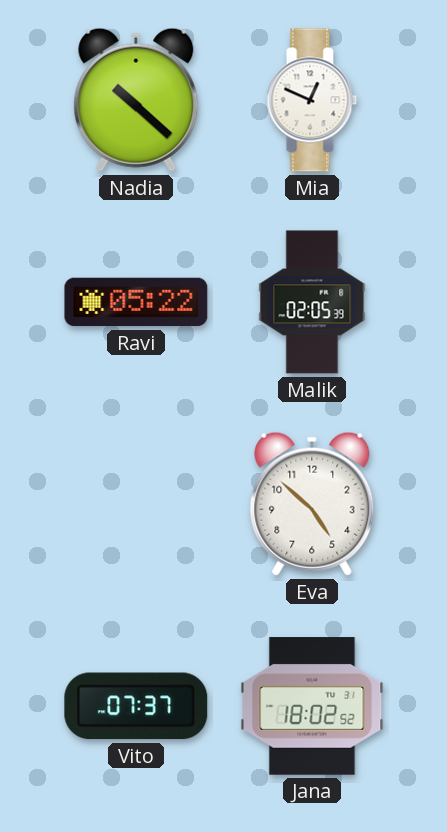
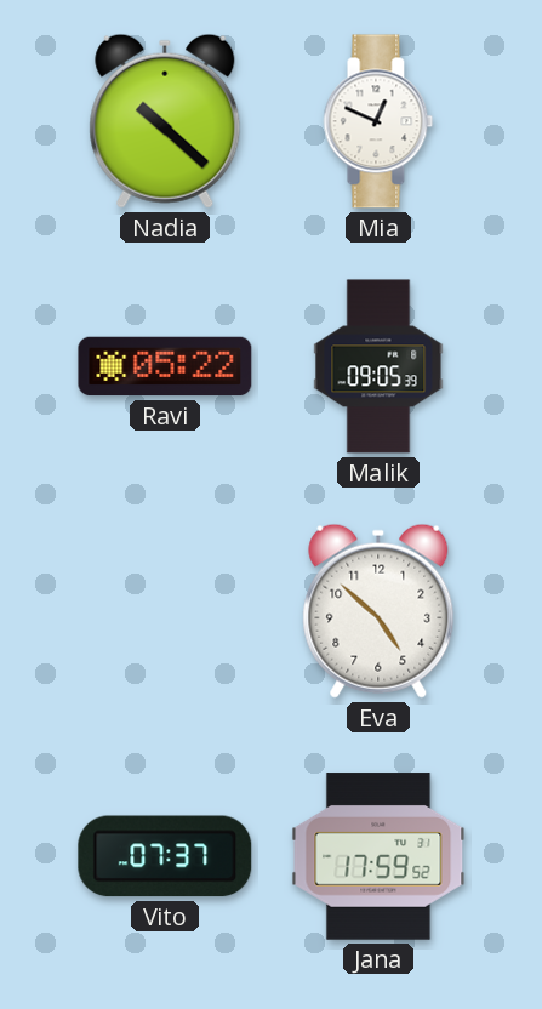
Malik: 02:05 -> 09:05
Jana: 18:02 -> 17:59
